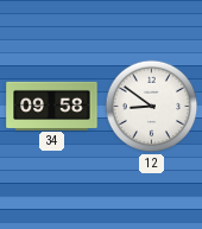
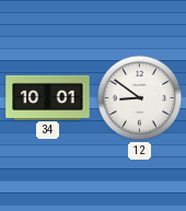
34: 09:58 -> 10:01
